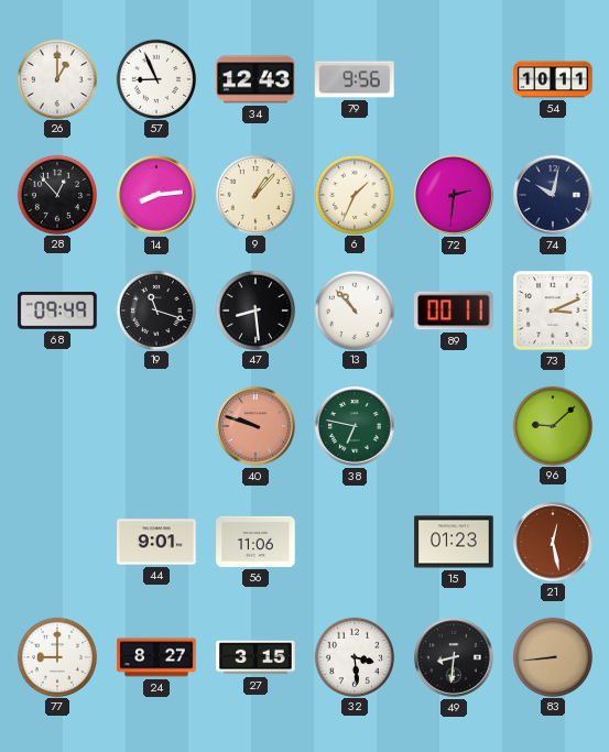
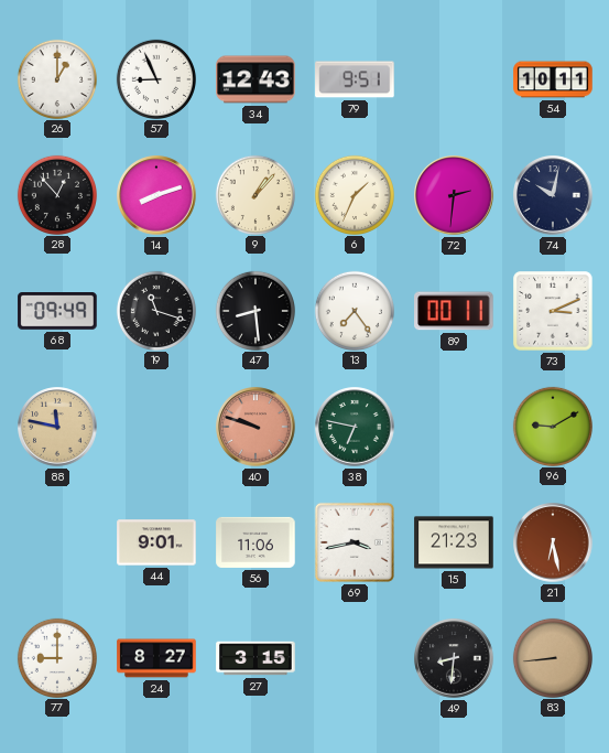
79: 9:56 -> 9:51
14: 8:14 -> 8:12
13: 10:53 -> 7:24
88: none -> 11:47
96: 9:08 -> 9:10
69: none -> 3:43
15: 01:23 -> 21:23
21: 12:28 -> 6:28
32: 3:29 -> none
